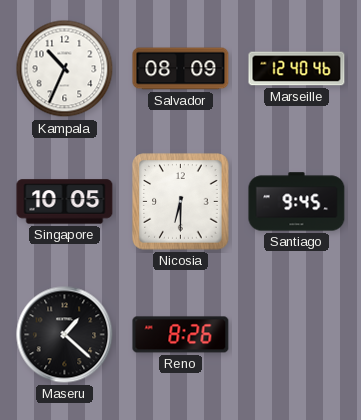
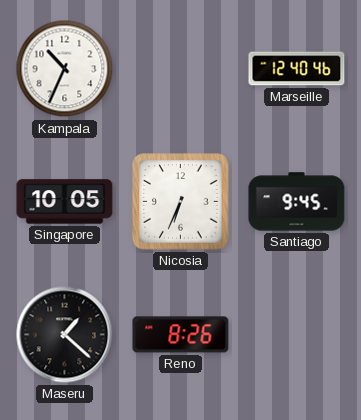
Salvador: 08:09 -> none
Nicosia: 6:30 -> 6:34
